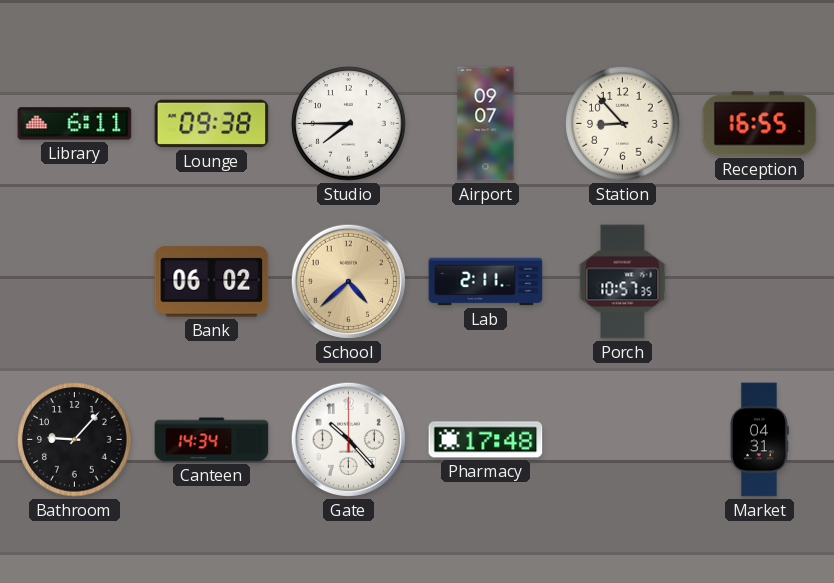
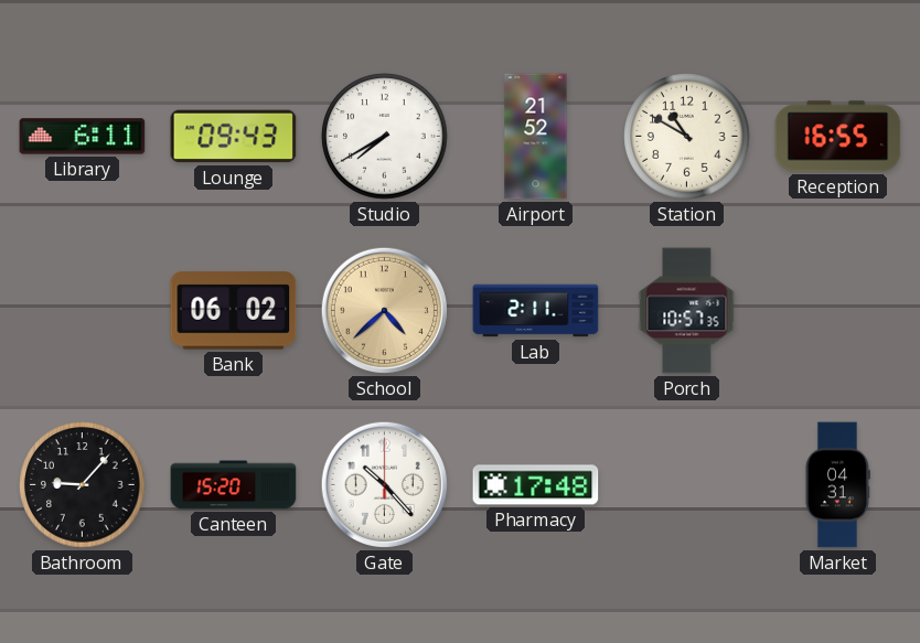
Lounge: 09:38 -> 09:43
Studio: 7:45 -> 7:40
Airport: 09:07 -> 21:52
Station: 8:53 -> 10:50
Canteen: 14:34 -> 15:20
